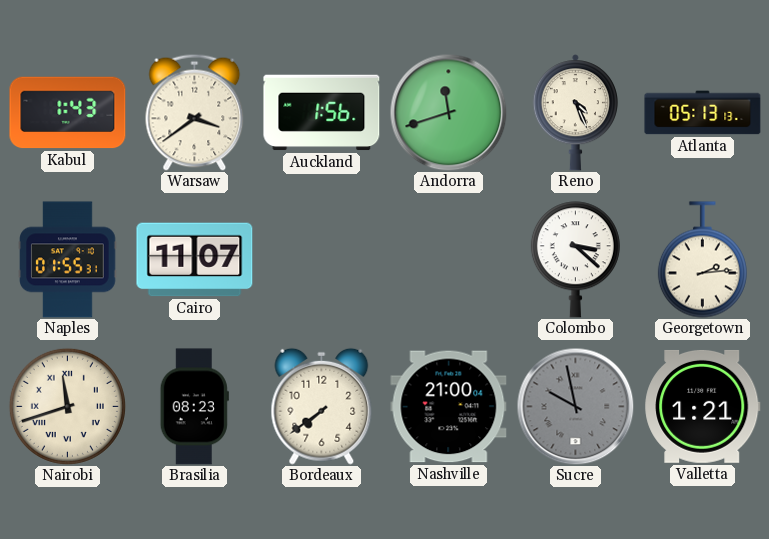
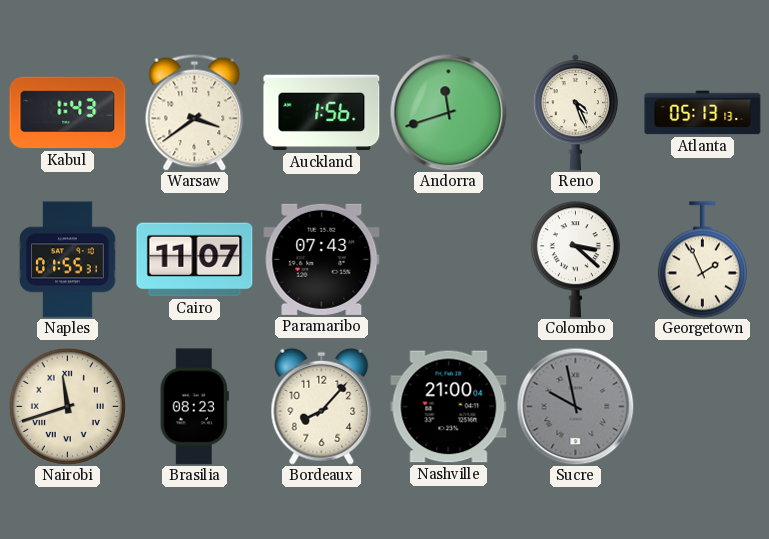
Paramaribo: none -> 07:43
Georgetown: 2:14 -> 1:56
Bordeaux: 7:39 -> 8:07
Valletta: 1:21 -> none
